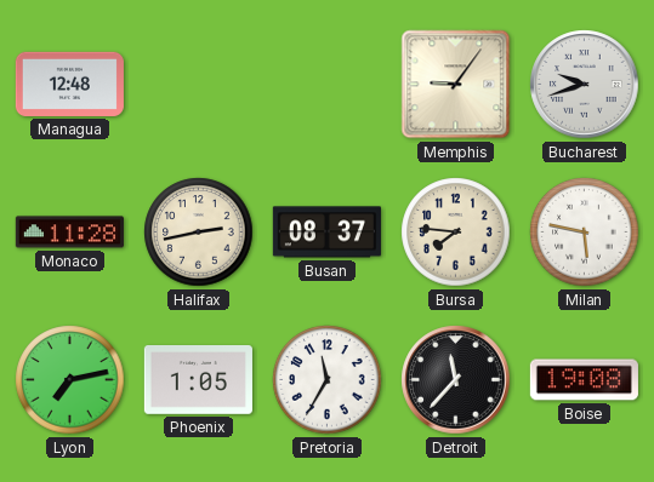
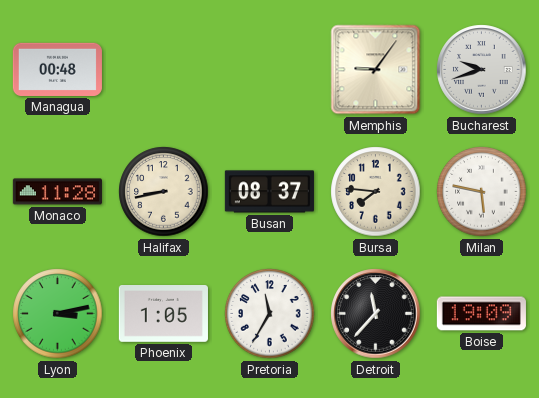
Managua: 12:48 -> 00:48
Halifax: 2:43 -> 8:43
Lyon: 7:13 -> 3:13
Boise: 19:08 -> 19:09
